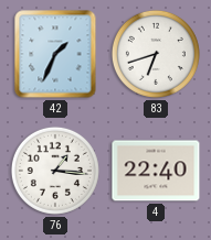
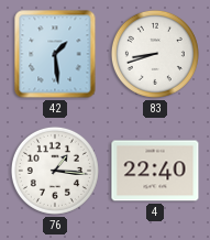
42: 1:34 -> 1:29
83: 6:42 -> 8:42
